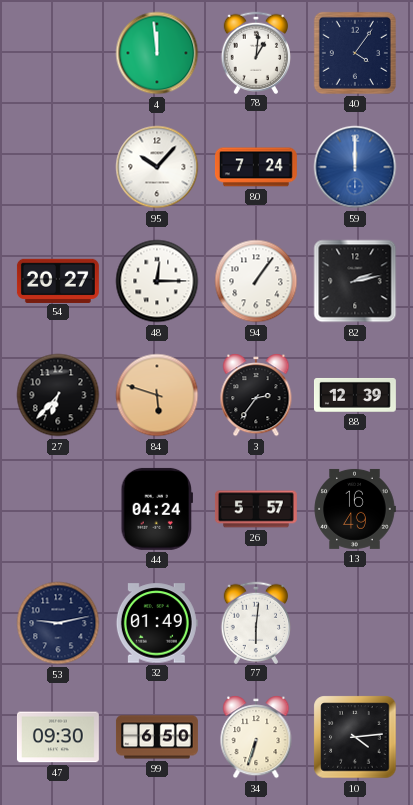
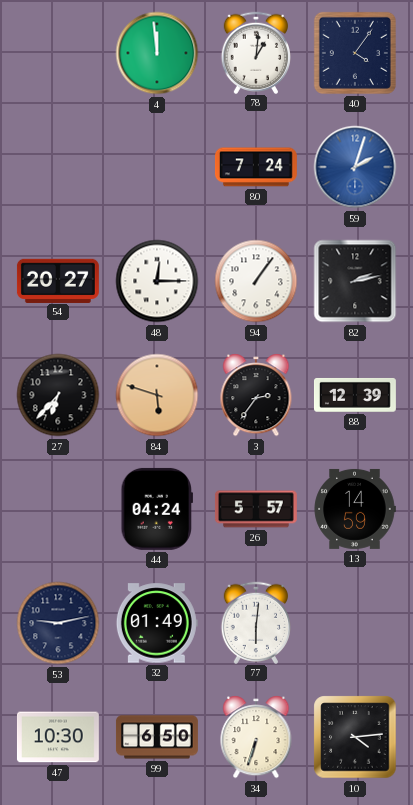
95: 10:07 -> none
59: 12:00 -> 2:03
13: 16:49 -> 14:59
47: 09:30 -> 10:30
